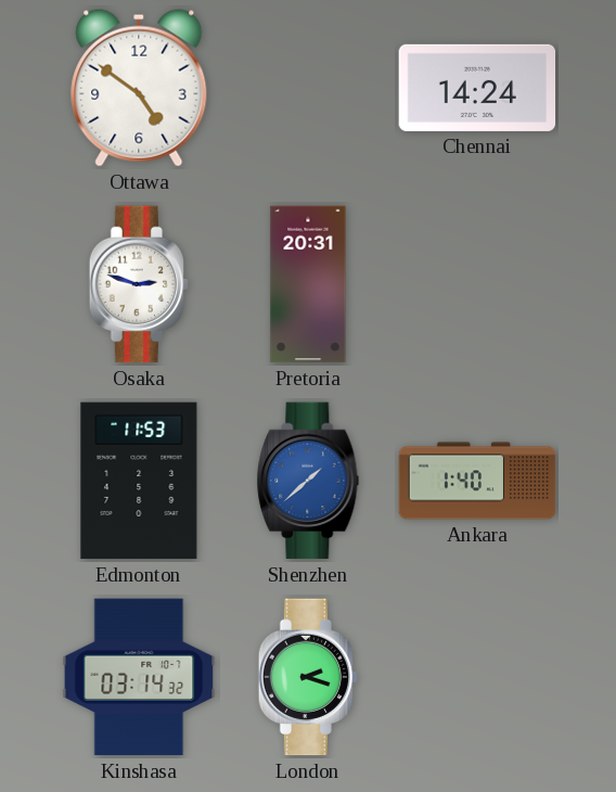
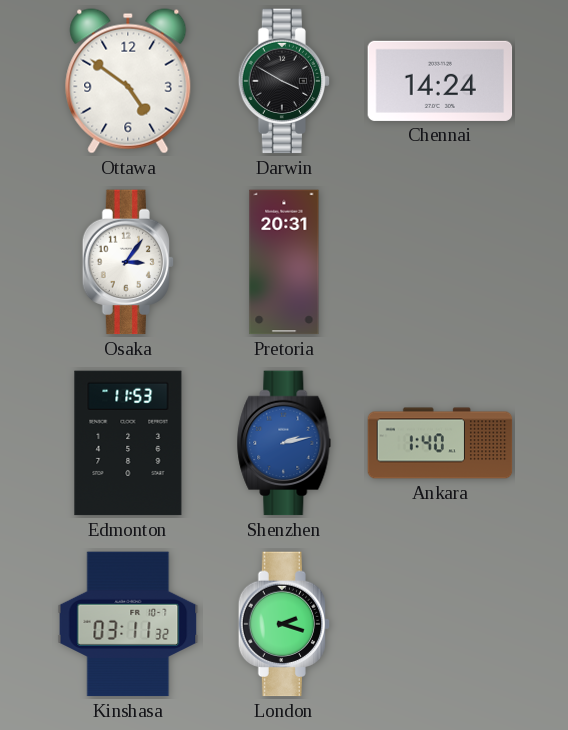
Darwin: none -> 3:50
Osaka: 2:48 -> 3:06
Shenzhen: 1:38 -> 2:13
Kinshasa: 03:14 -> 03:11
